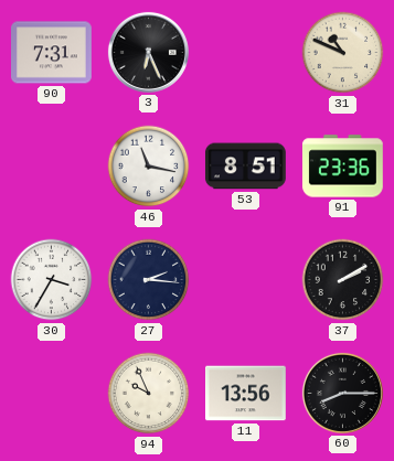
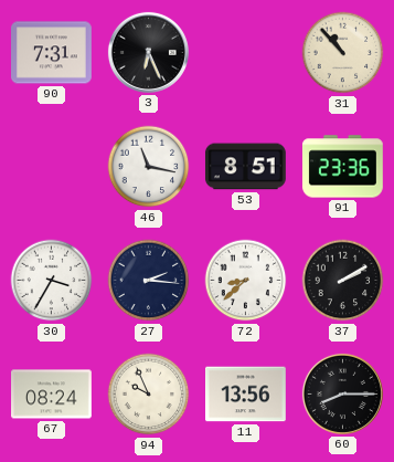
31: 10:49 -> 10:53
72: none -> 8:38
67: none -> 08:24
